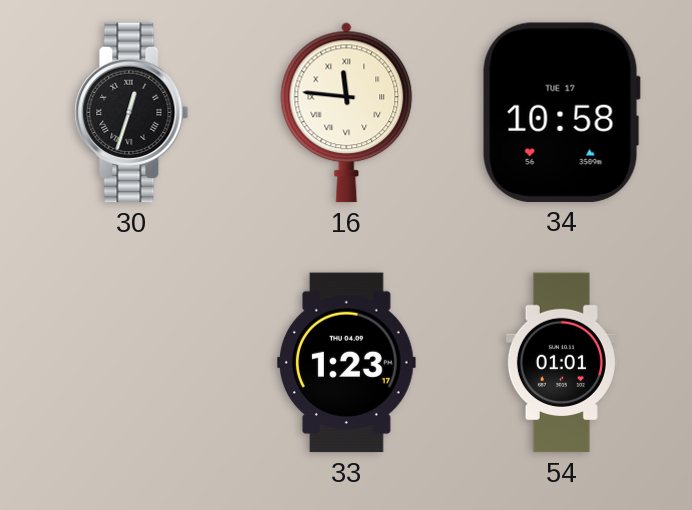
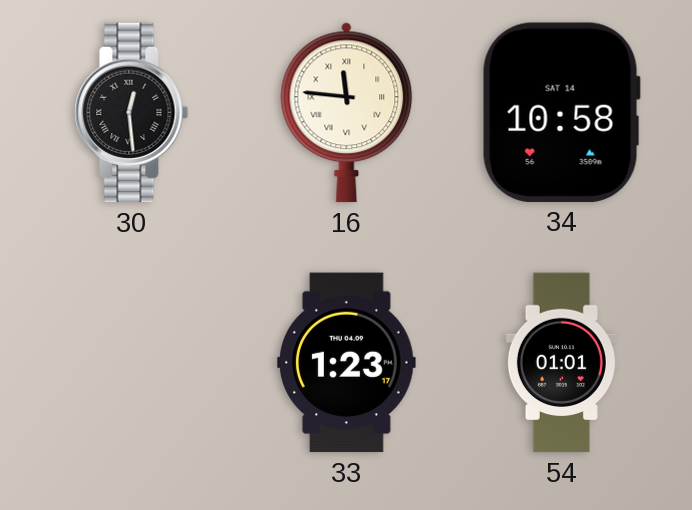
30: 12:33 -> 12:29
34 date: TUE 17 -> SAT 14
